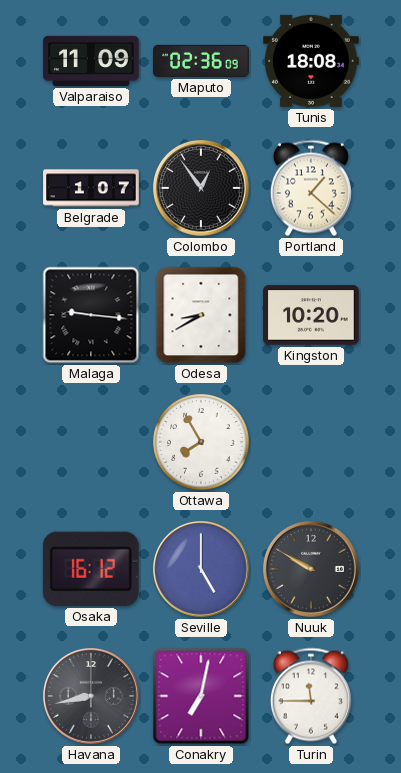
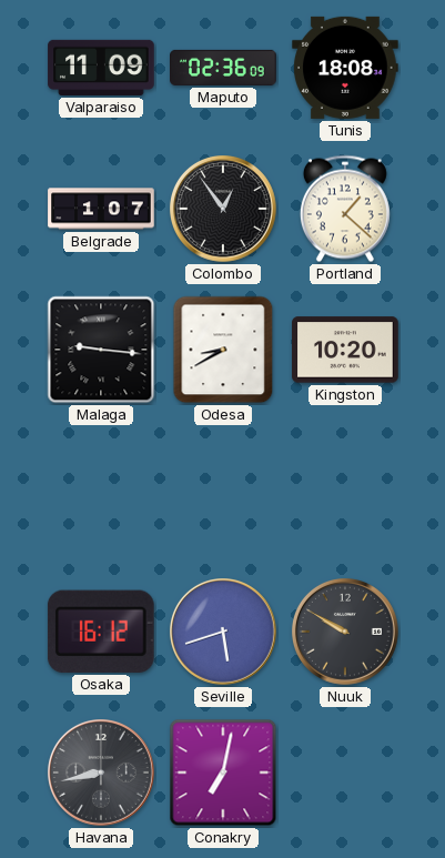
Ottawa: 7:55 -> none
Seville: 5:00 -> 5:42
Turin: 11:45 -> none
